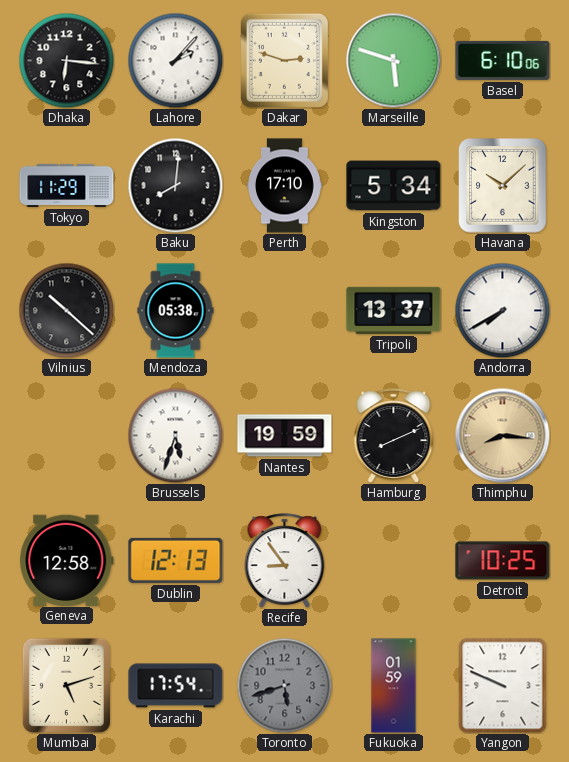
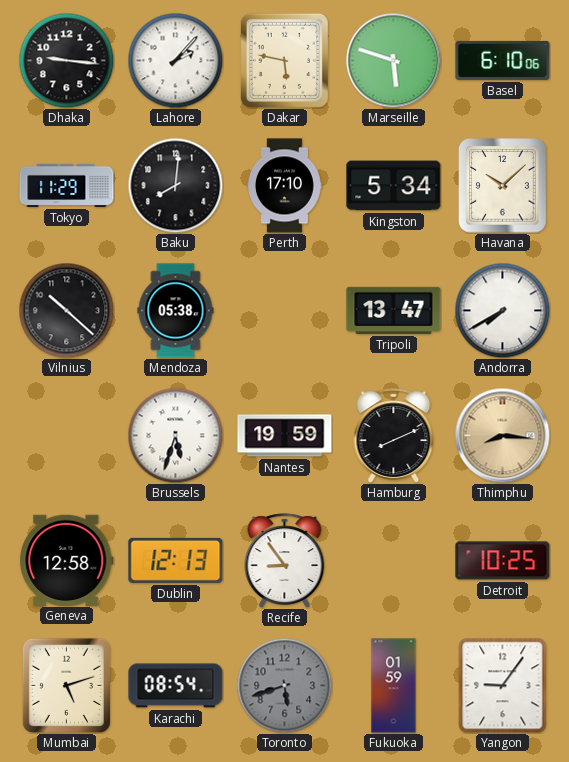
Dhaka: 6:16 -> 9:16
Dakar: 2:48 -> 5:47
Tripoli: 13:37 -> 13:47
Karachi: 17:54 -> 08:54
Yangon: 9:49 -> 9:06
